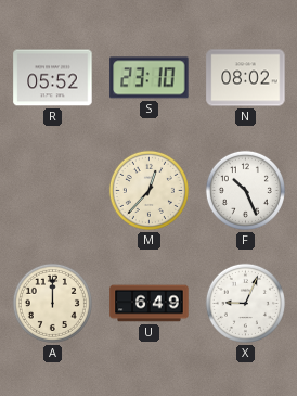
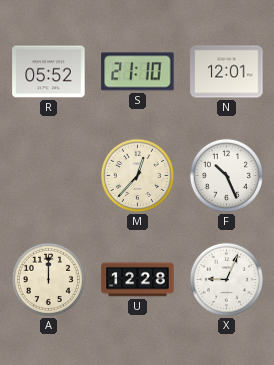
S: 23:10 -> 21:10
N: 08:02 -> 12:01
U: 6:49 -> 12:28
